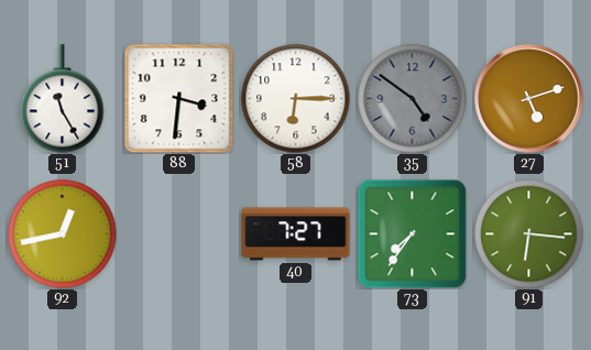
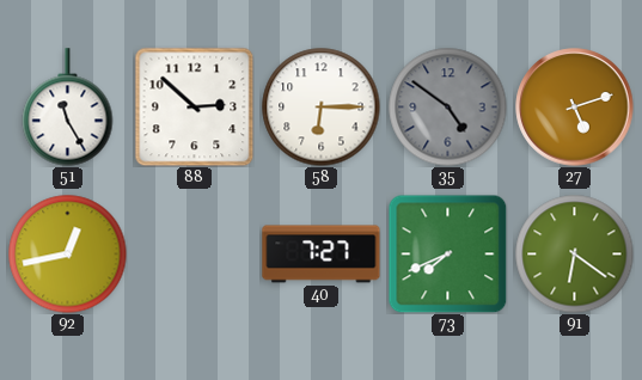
88: 3:31 -> 2:52
73: 7:36 -> 7:41
91: 6:16 -> 6:21
